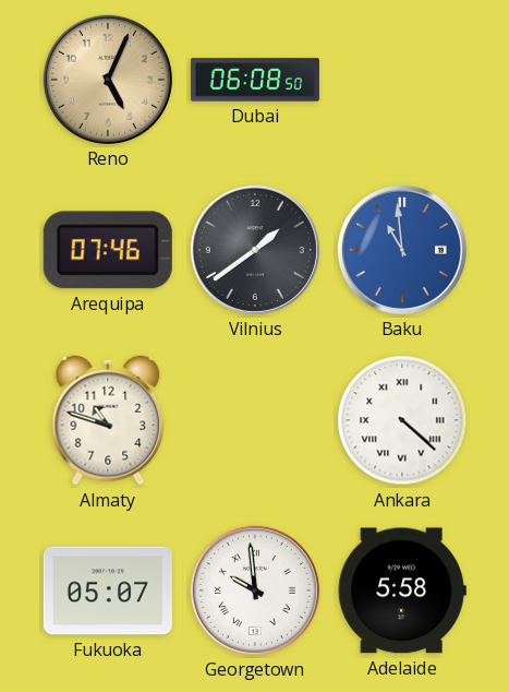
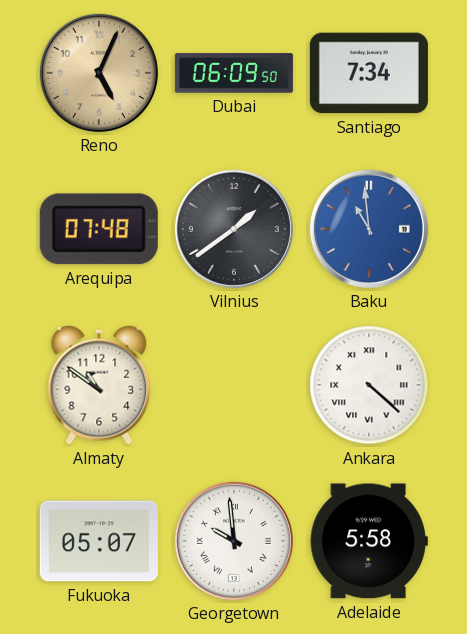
Dubai: 06:08 -> 06:09
Santiago: none -> 7:34
Arequipa: 07:46 -> 07:48
Almaty: 10:48 -> 10:51
